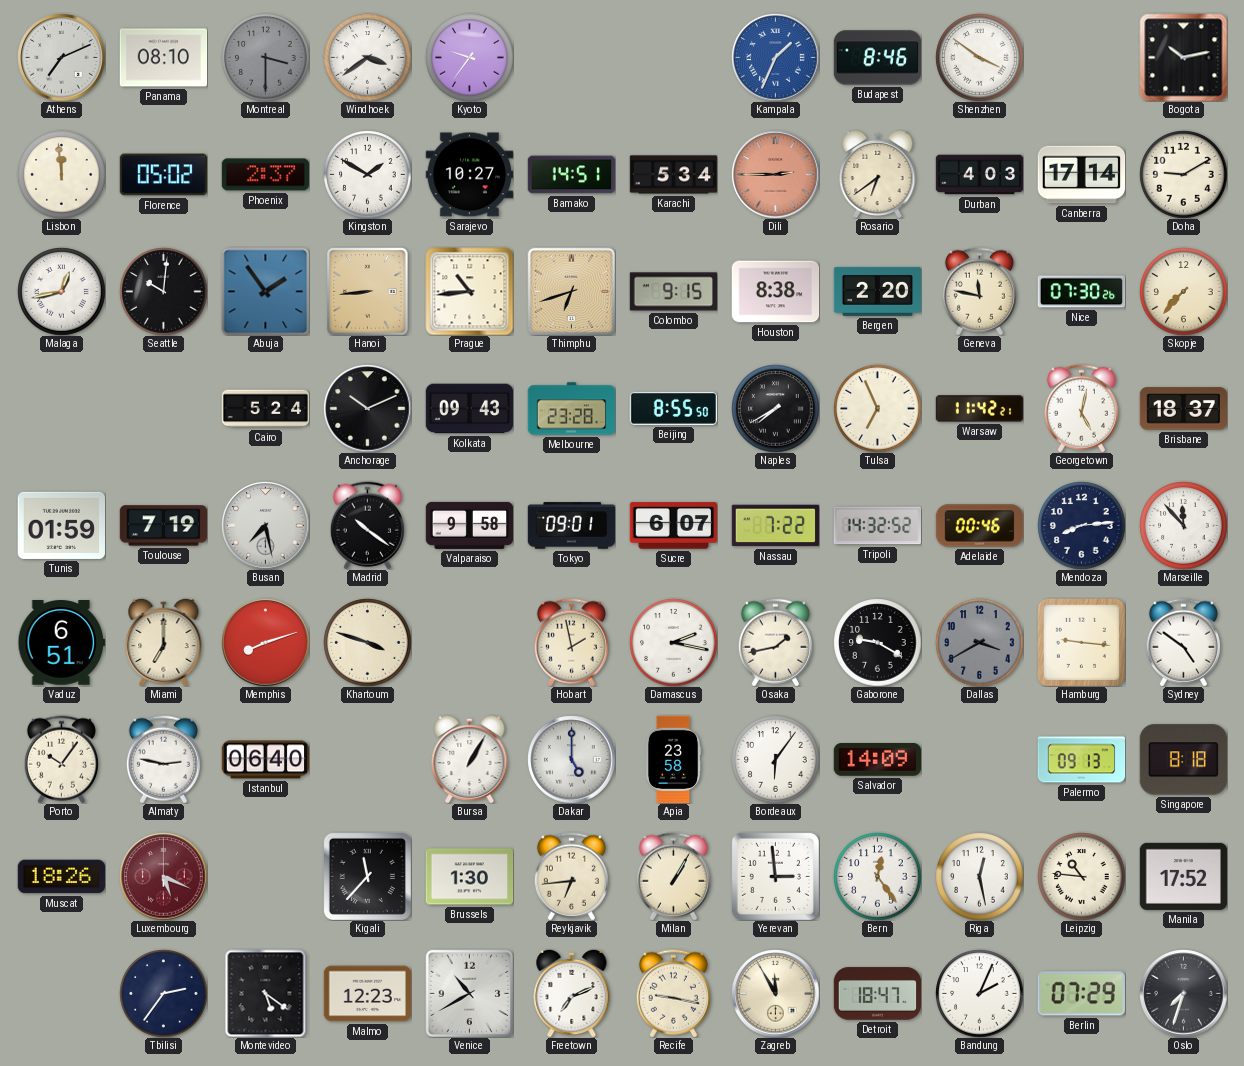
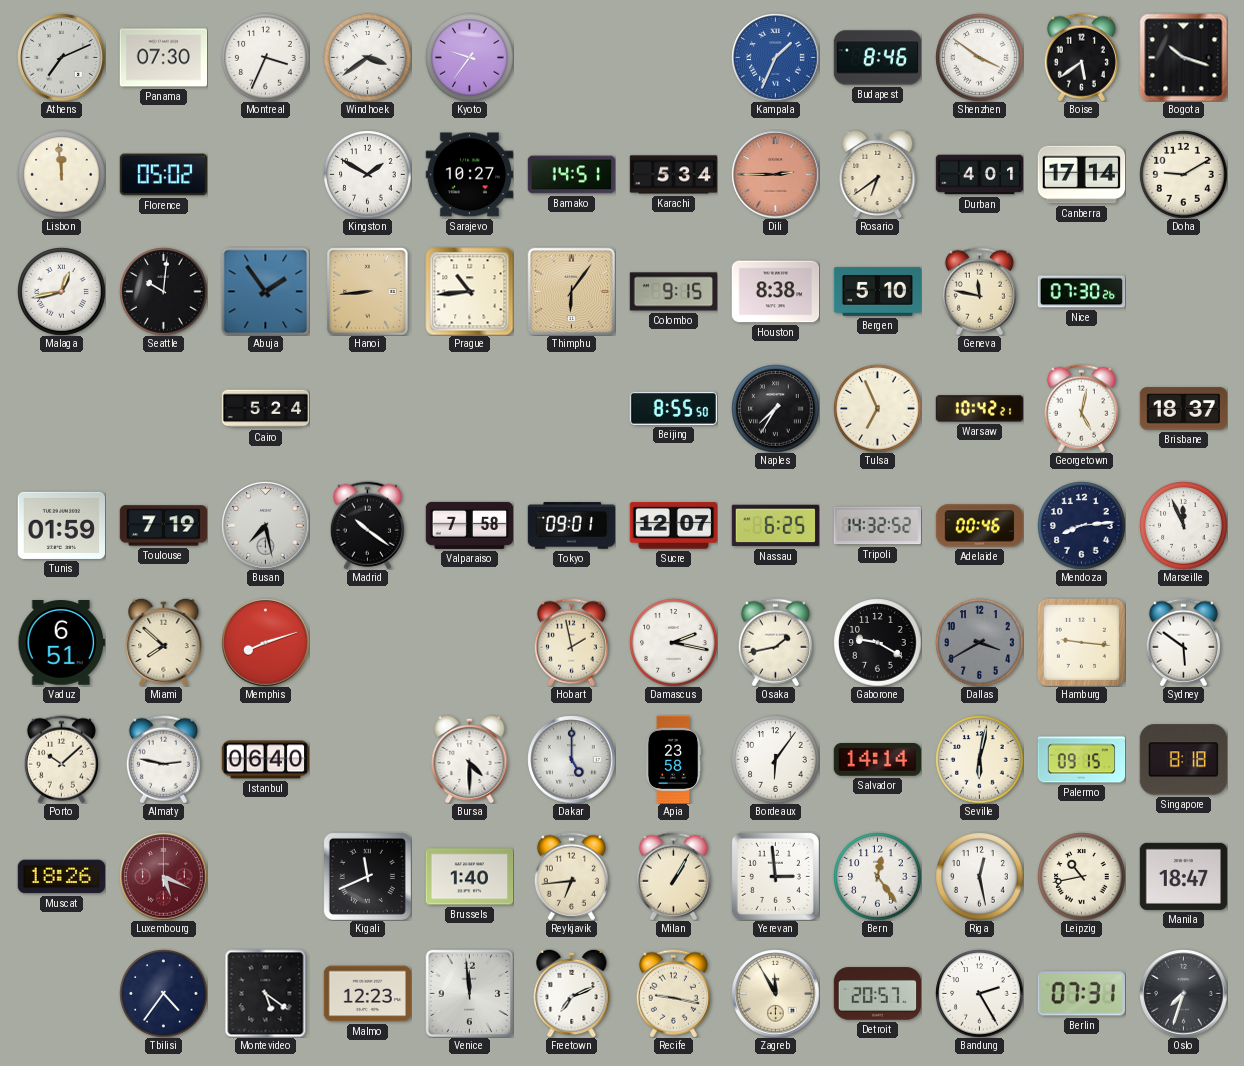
Panama: 08:10 -> 07:30
Montreal: 3:30 -> 3:34
Montreal dial: grey -> white
Boise: none -> 5:39
Bogota: 10:13 -> 10:18
Phoenix: 2:37 -> none
Durban: 4:03 -> 4:01
Thimphu: 6:42 -> 6:06
Bergen: 2:20 -> 5:10
Skopje: 7:37 -> none
Anchorage: 10:11 -> none
Kolkata: 09:43 -> none
Melbourne: 23:28 -> none
Naples: 7:40 -> 7:35
Warsaw: 11:42 -> 10:42
Valparaiso: 9:58 -> 7:58
Sucre: 6:07 -> 12:07
Nassau: 7:22 -> 6:25
Marseille: 11:53 -> 11:56
Miami: 7:00 -> 7:52
Khartoum: 3:48 -> none
Sydney: 4:51 -> 5:51
Porto: 10:06 -> 10:08
Bursa: 1:05 -> 4:30
Salvador: 14:09 -> 14:14
Seville: none -> 6:02
Palermo: 09:13 -> 09:15
Kigali: 11:37 -> 11:41
Brussels: 1:30 -> 1:40
Leipzig: 10:46 -> 10:43
Manila: 17:52 -> 18:47
Tbilisi: 2:36 -> 4:36
Venice: 10:40 -> 11:59
Detroit: 18:47 -> 20:57
Bandung: 2:04 -> 2:25
Berlin: 07:29 -> 07:31
